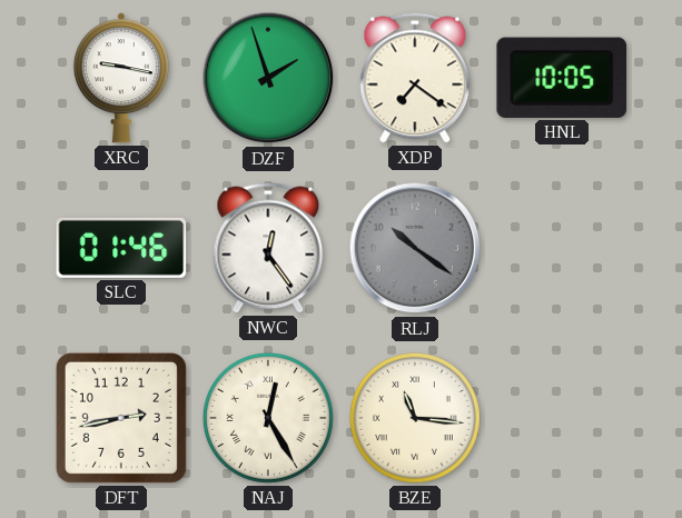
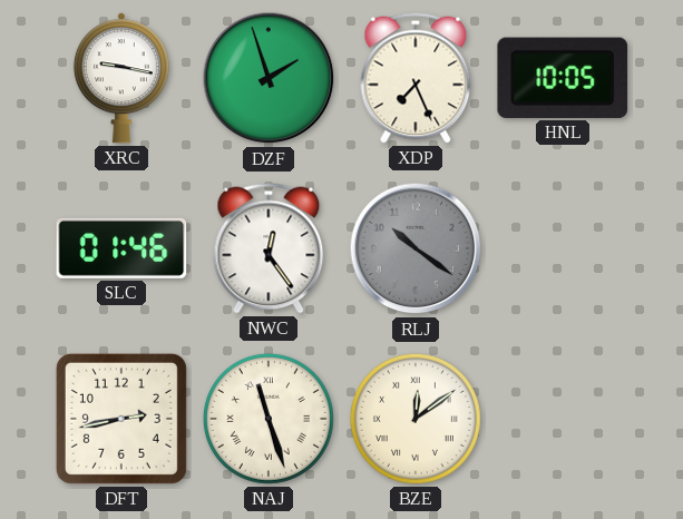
XDP: 7:21 -> 7:26
NAJ: 12:25 -> 11:27
BZE: 11:16 -> 12:09
